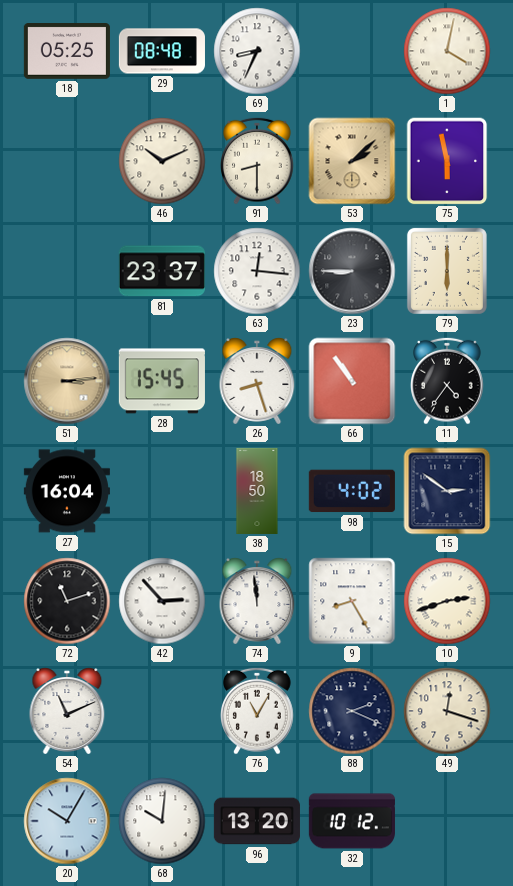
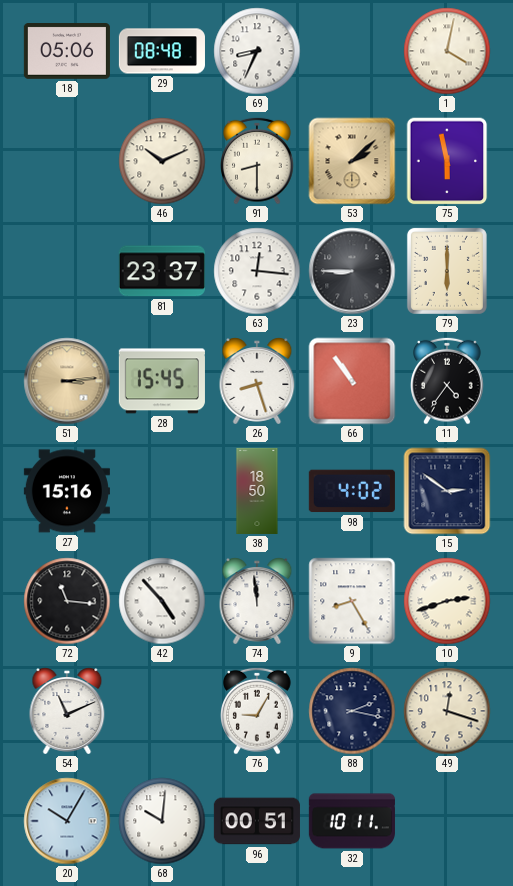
18: 05:25 -> 05:06
27: 16:04 -> 15:16
72: 11:12 -> 11:16
42: 2:53 -> 4:53
76: 11:05 -> 9:05
88: 2:19 -> 2:17
96: 13:20 -> 00:51
32: 10:12 -> 10:11
